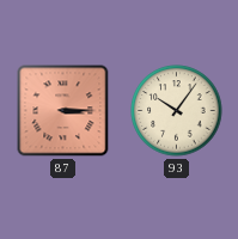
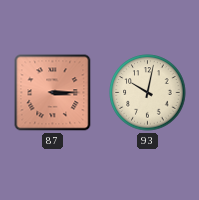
93: 10:06 -> 10:02
